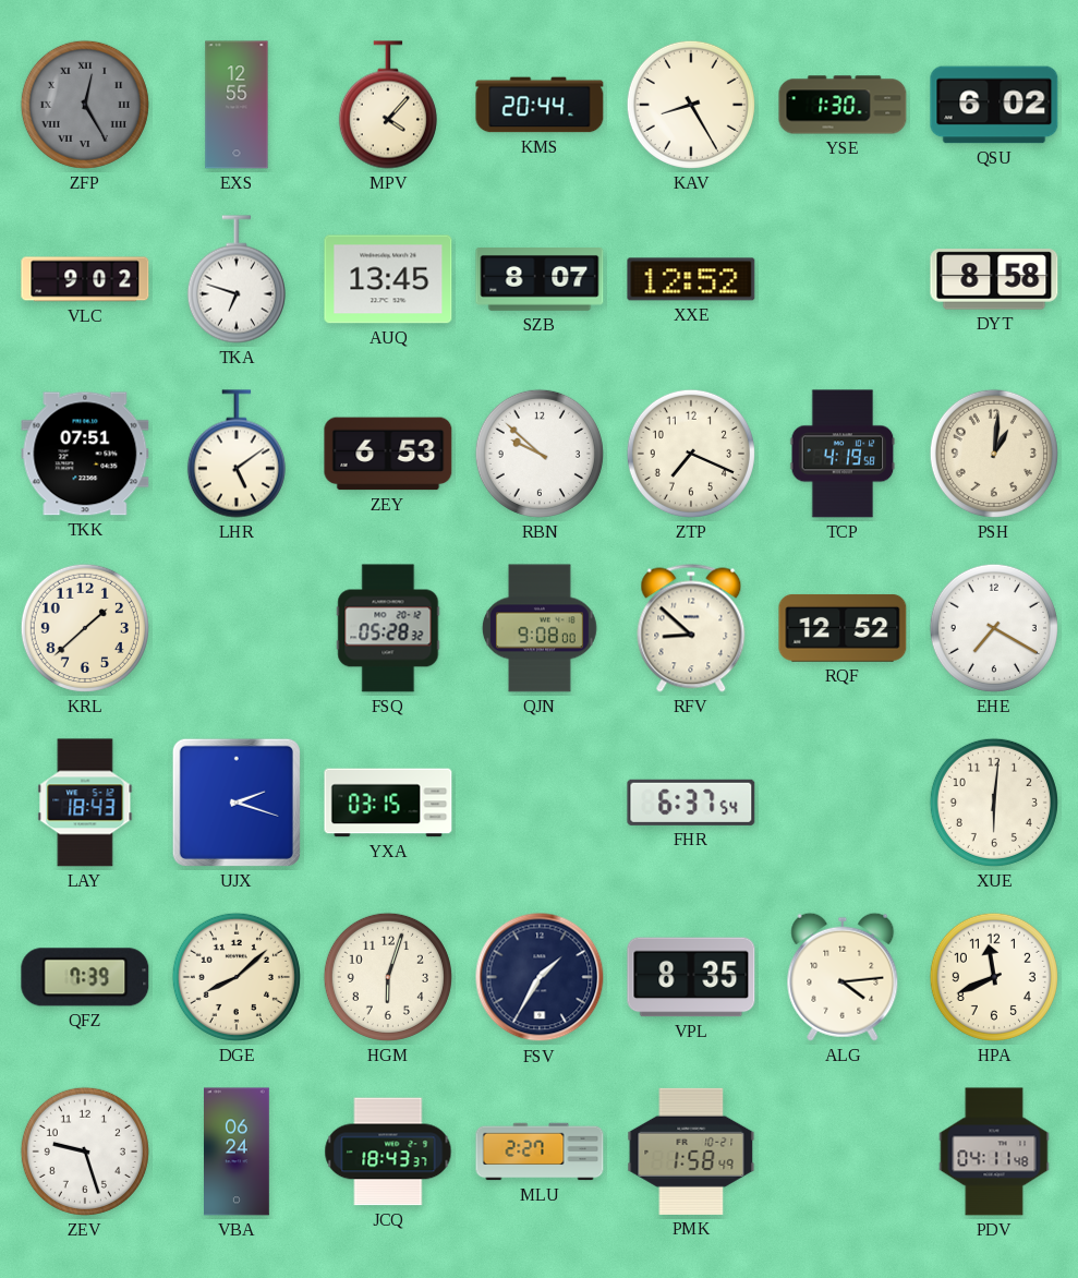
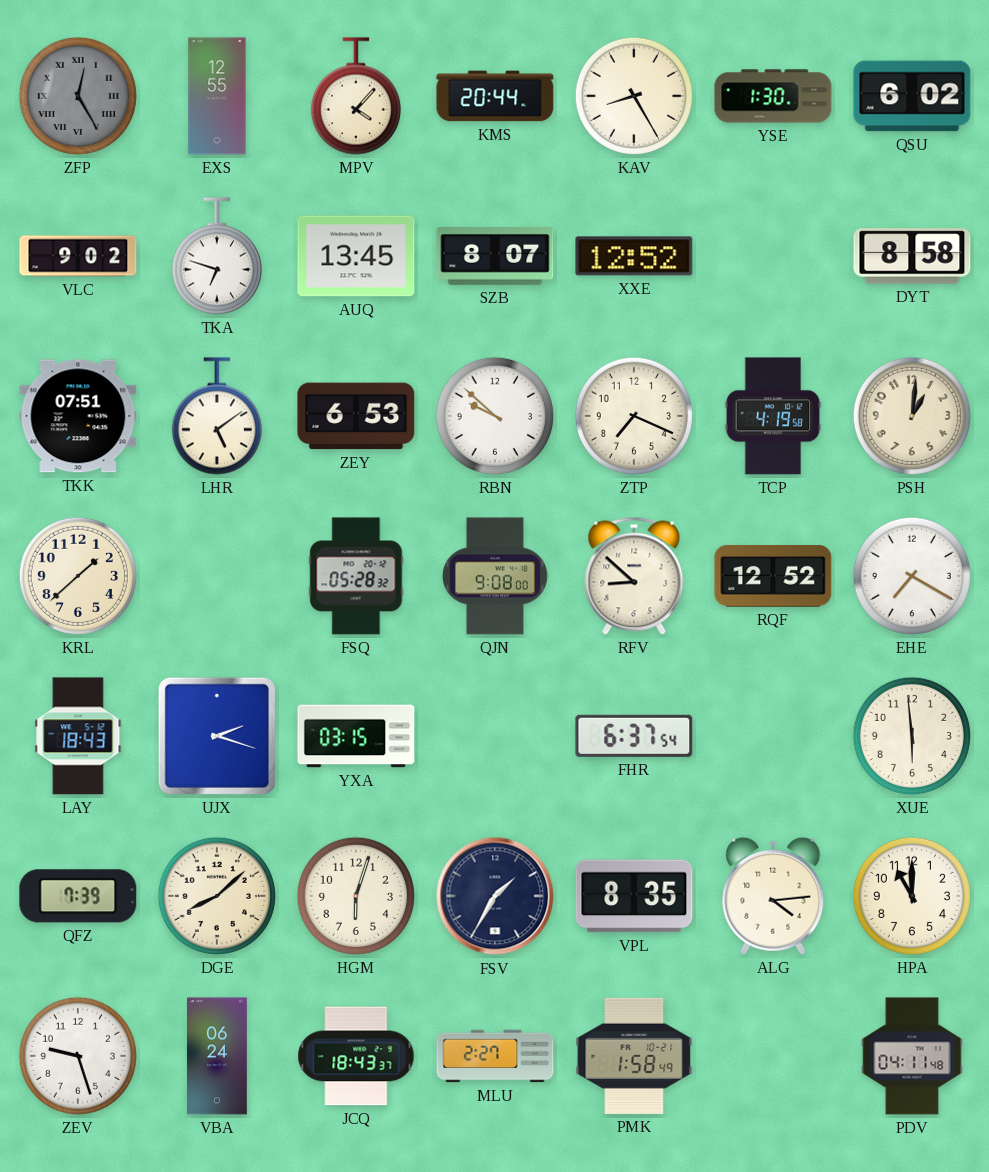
XUE: 6:01 -> 5:59
HPA: 11:41 -> 11:00
